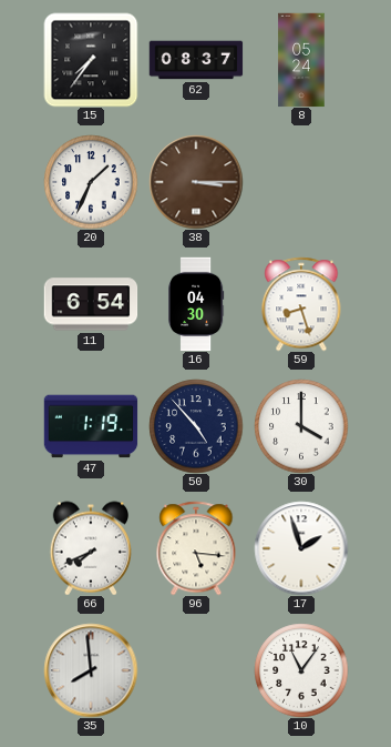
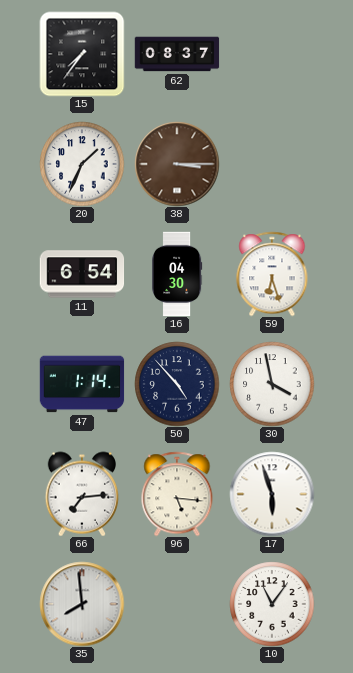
8: 05:24 -> none
59: 8:27 -> 6:27
47: 1:19 -> 1:14
30: 4:00 -> 3:58
66: 7:41 -> 7:14
17: 1:57 -> 5:57
